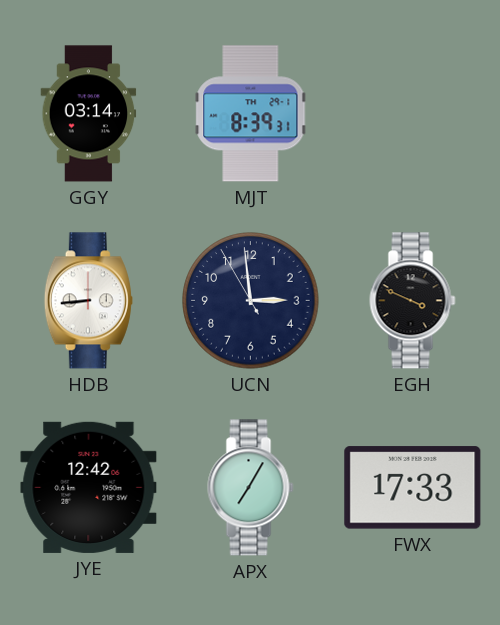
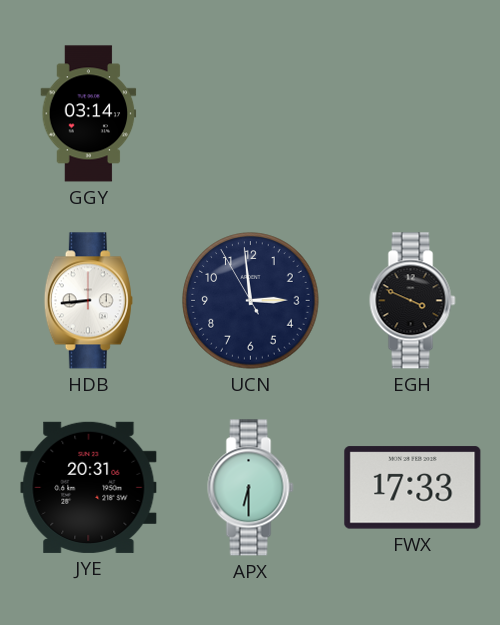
MJT: 8:39 -> none
JYE: 12:42 -> 20:31
APX: 7:05 -> 6:30
